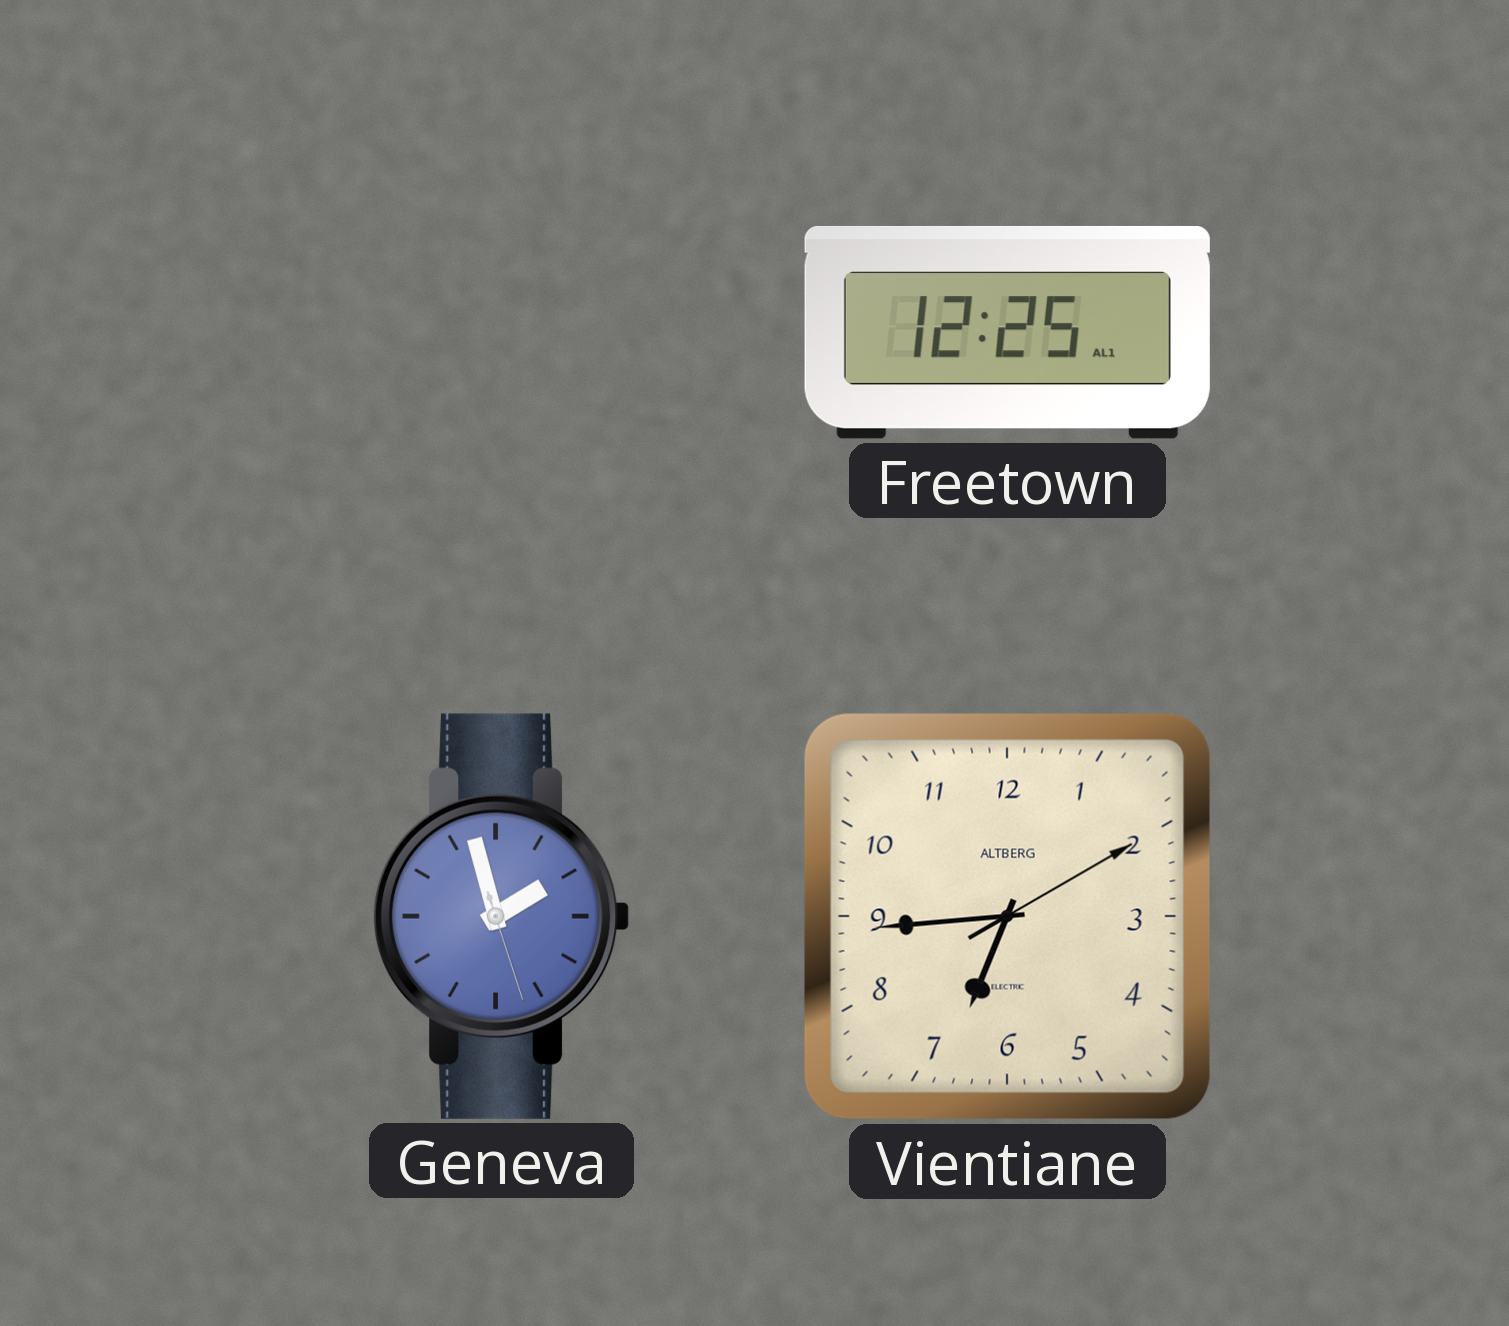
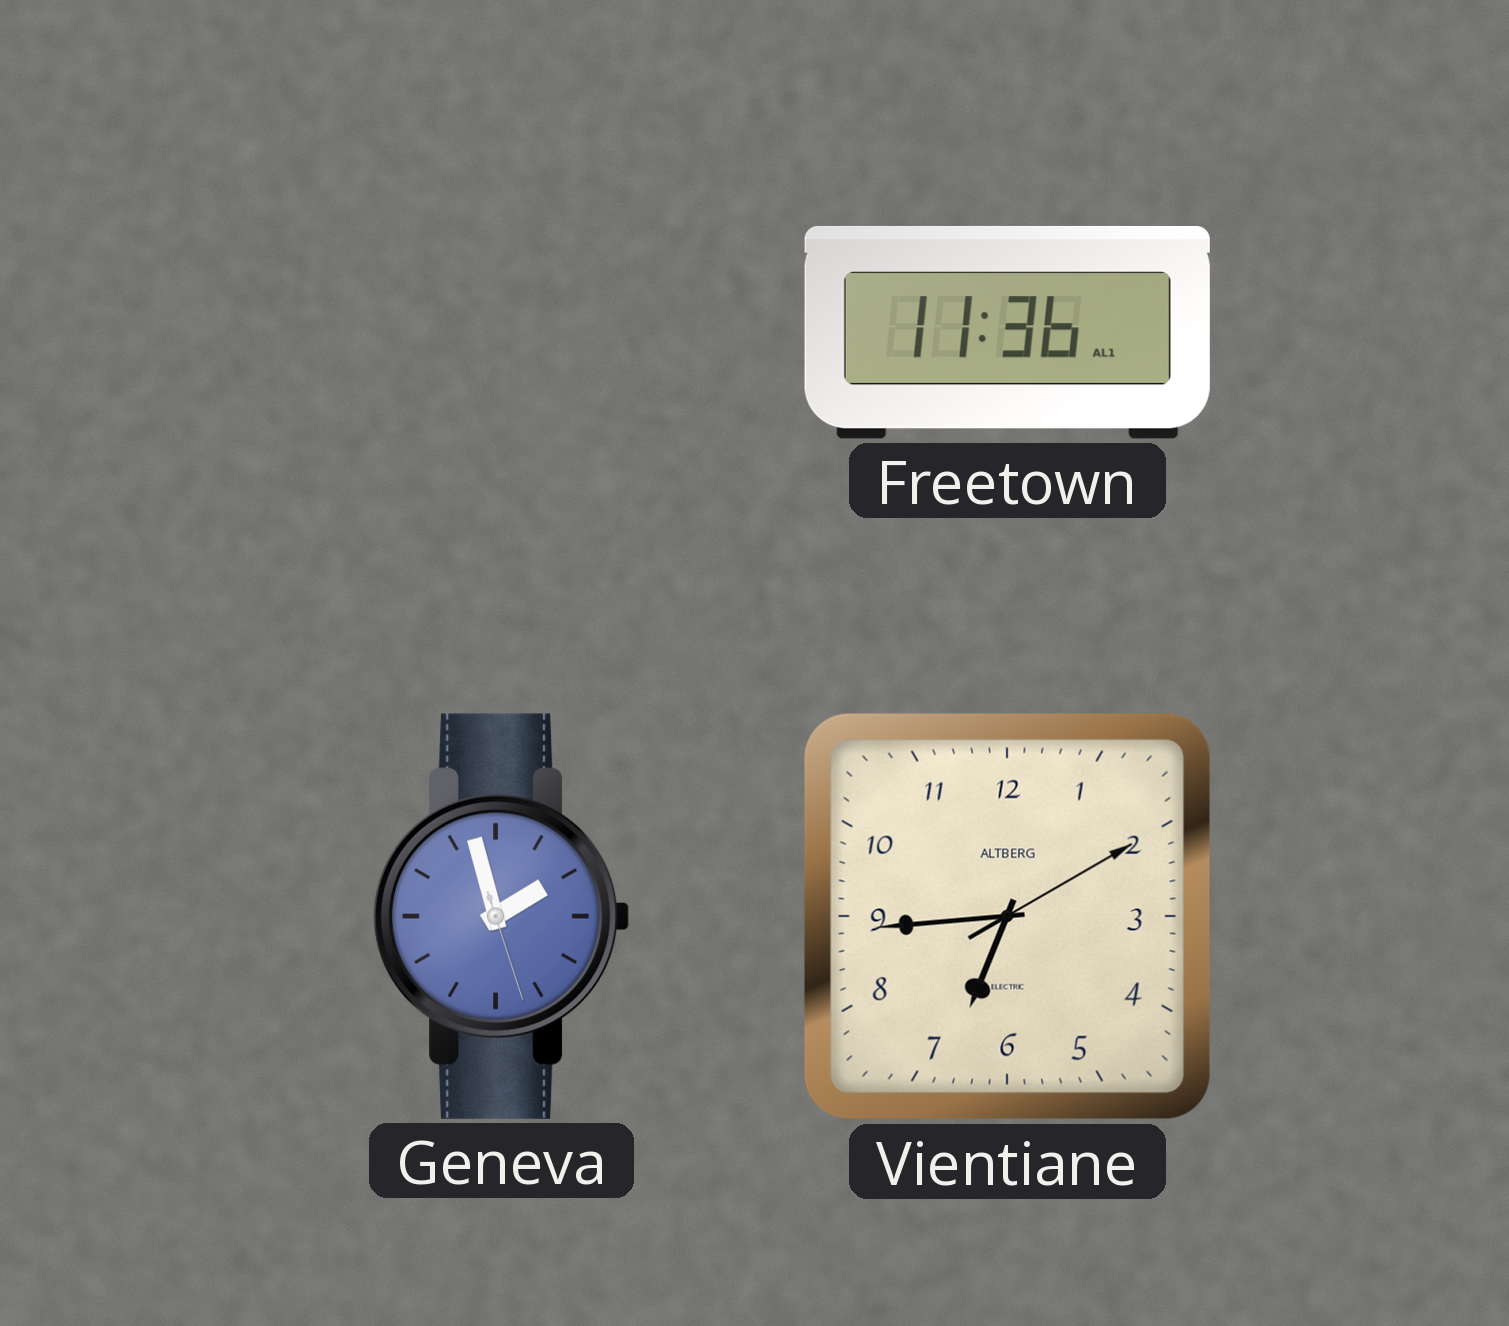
Freetown: 12:25 -> 11:36
